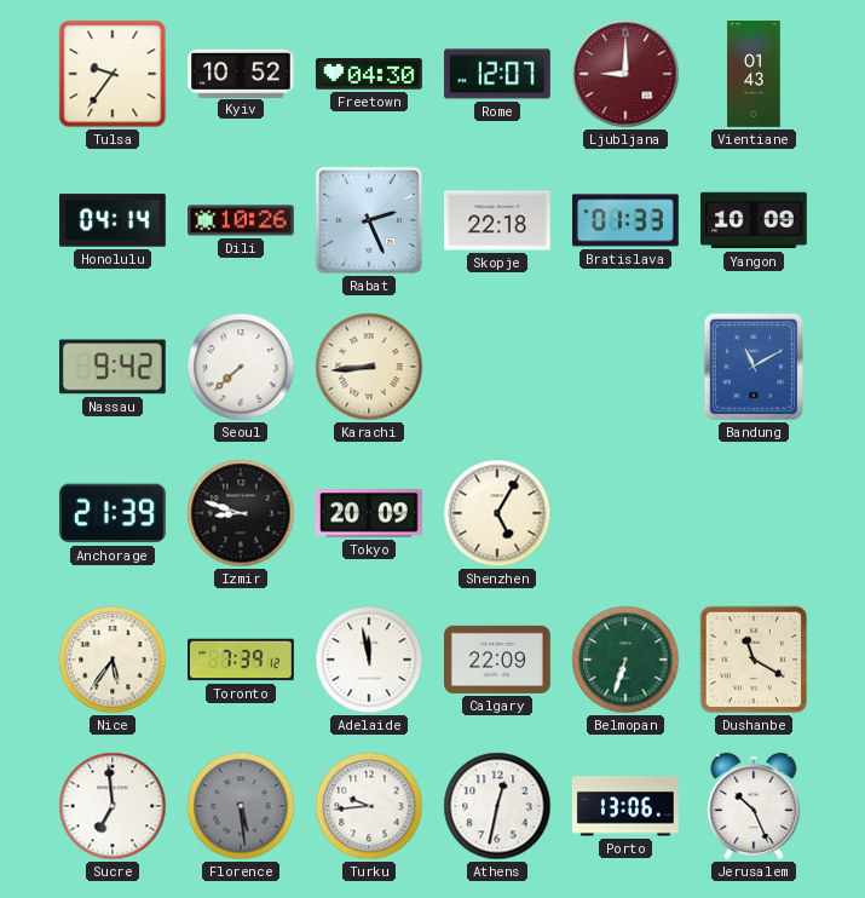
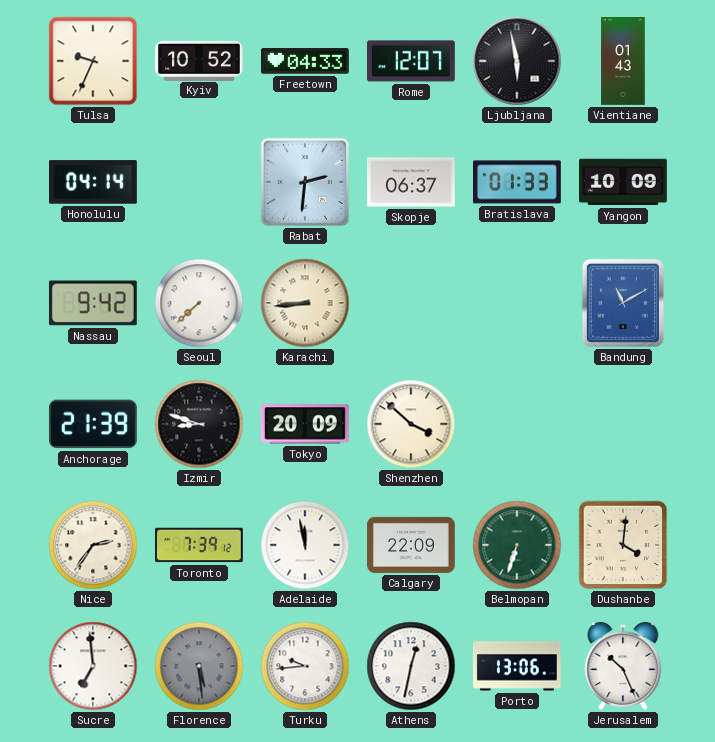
Tulsa: 9:36 -> 9:34
Freetown: 04:30 -> 04:33
Ljubljana: 9:00 -> 5:58
Ljubljana dial: burgundy -> black
Dili: 10:26 -> none
Rabat: 2:26 -> 2:31
Skopje: 22:18 -> 06:37
Shenzhen: 5:05 -> 3:52
Nice: 5:36 -> 2:36
Dushanbe: 11:20 -> 4:01
